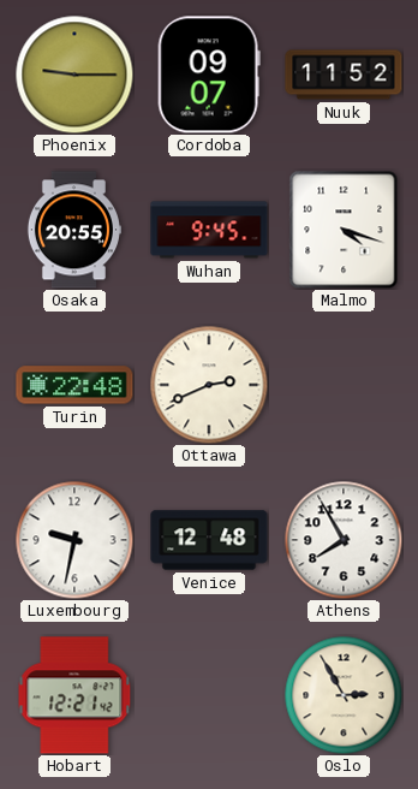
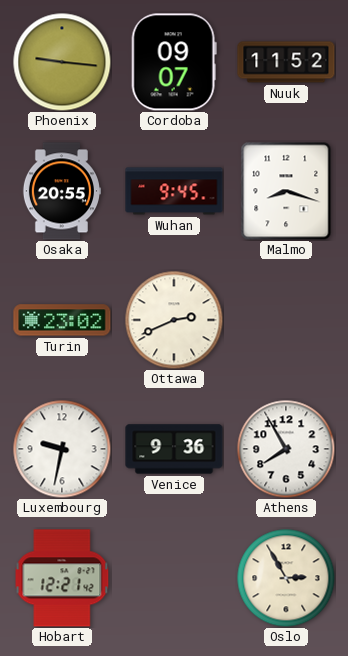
Phoenix: 9:15 -> 9:16
Malmo: 4:18 -> 8:18
Turin: 22:48 -> 23:02
Venice: 12:48 -> 9:36
